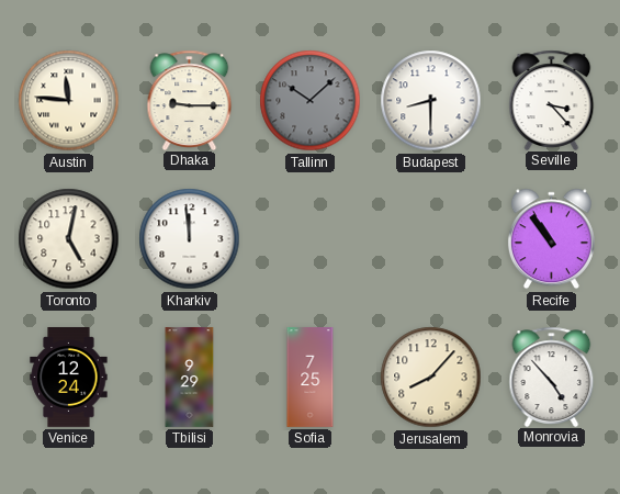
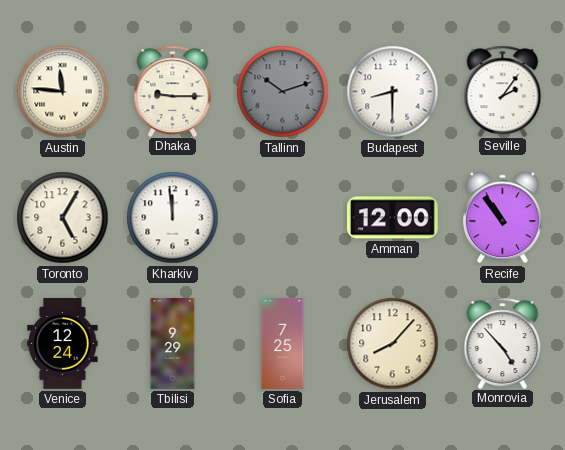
Tallinn: 10:08 -> 10:12
Seville: 3:23 -> 2:06
Toronto: 5:02 -> 5:05
Amman: none -> 12:00
